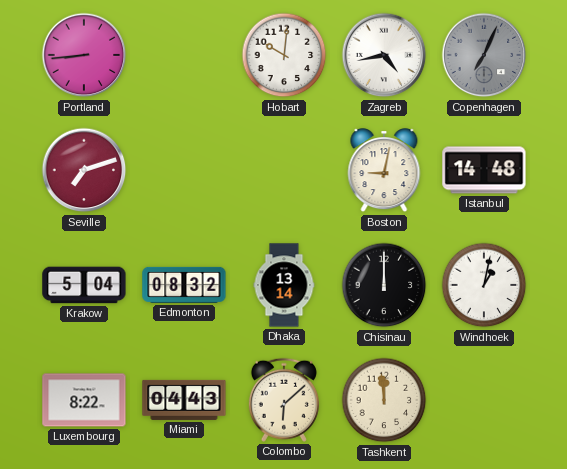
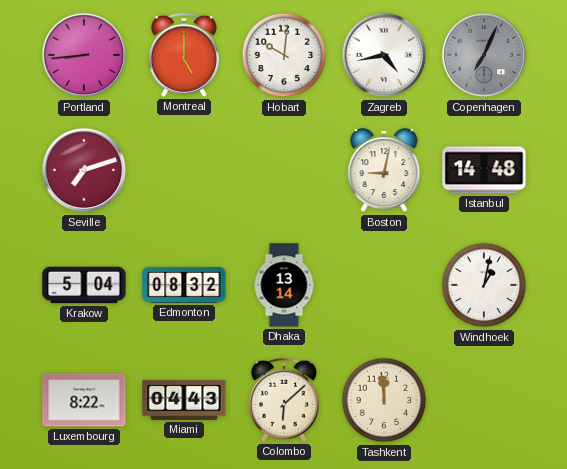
Montreal: none -> 5:00
Chisinau: 12:00 -> none
